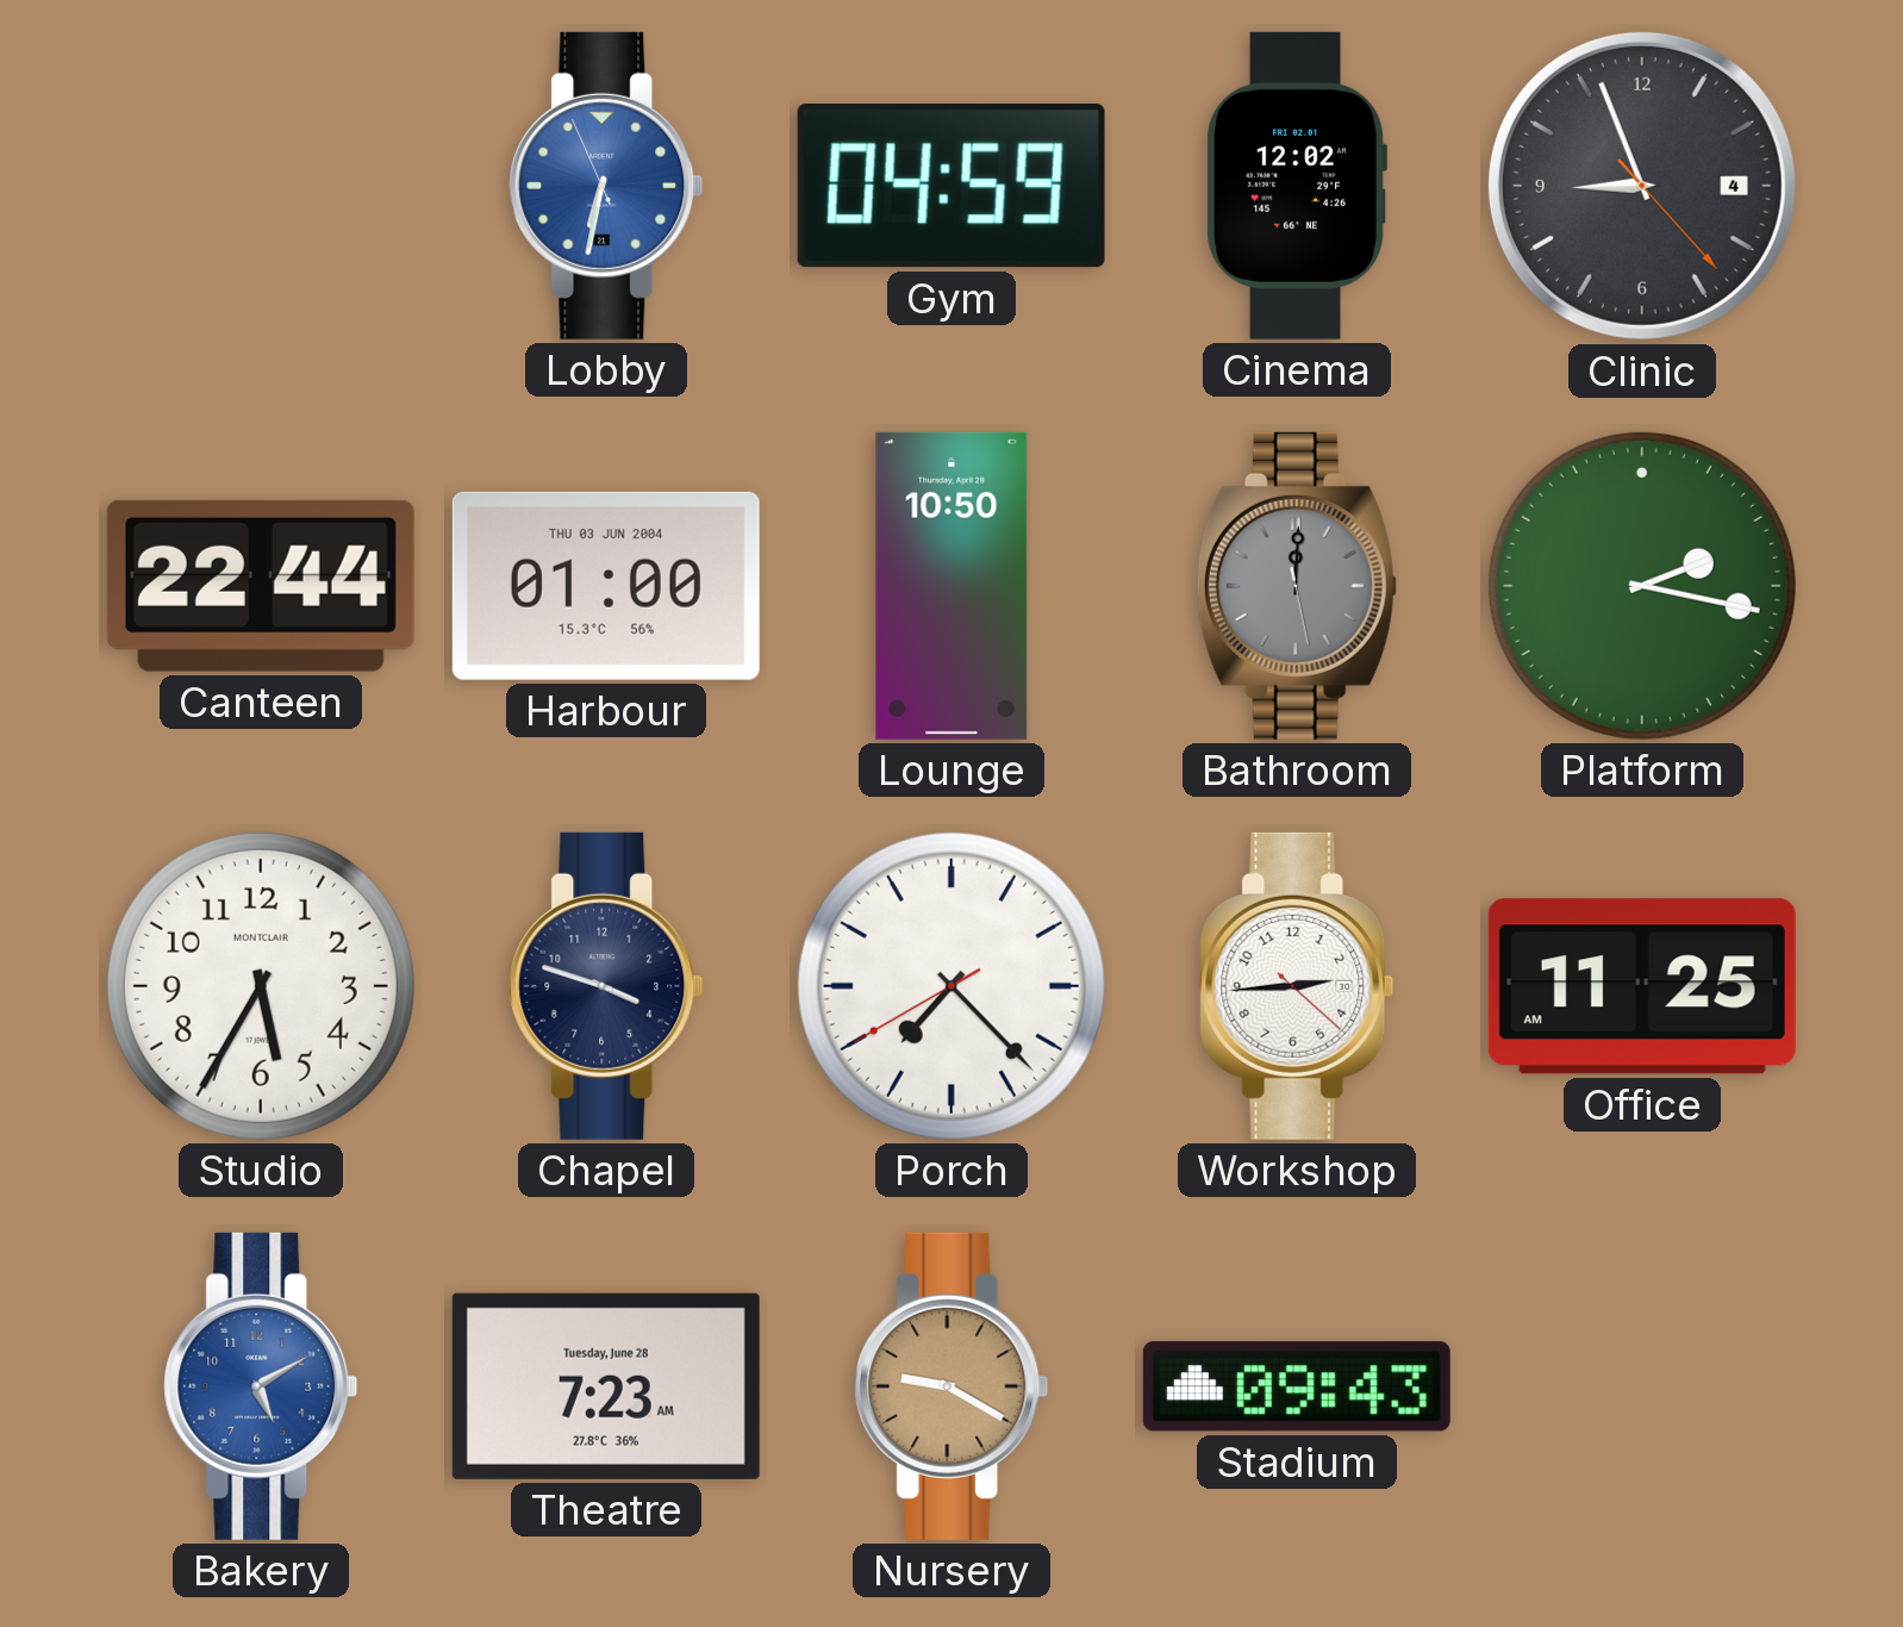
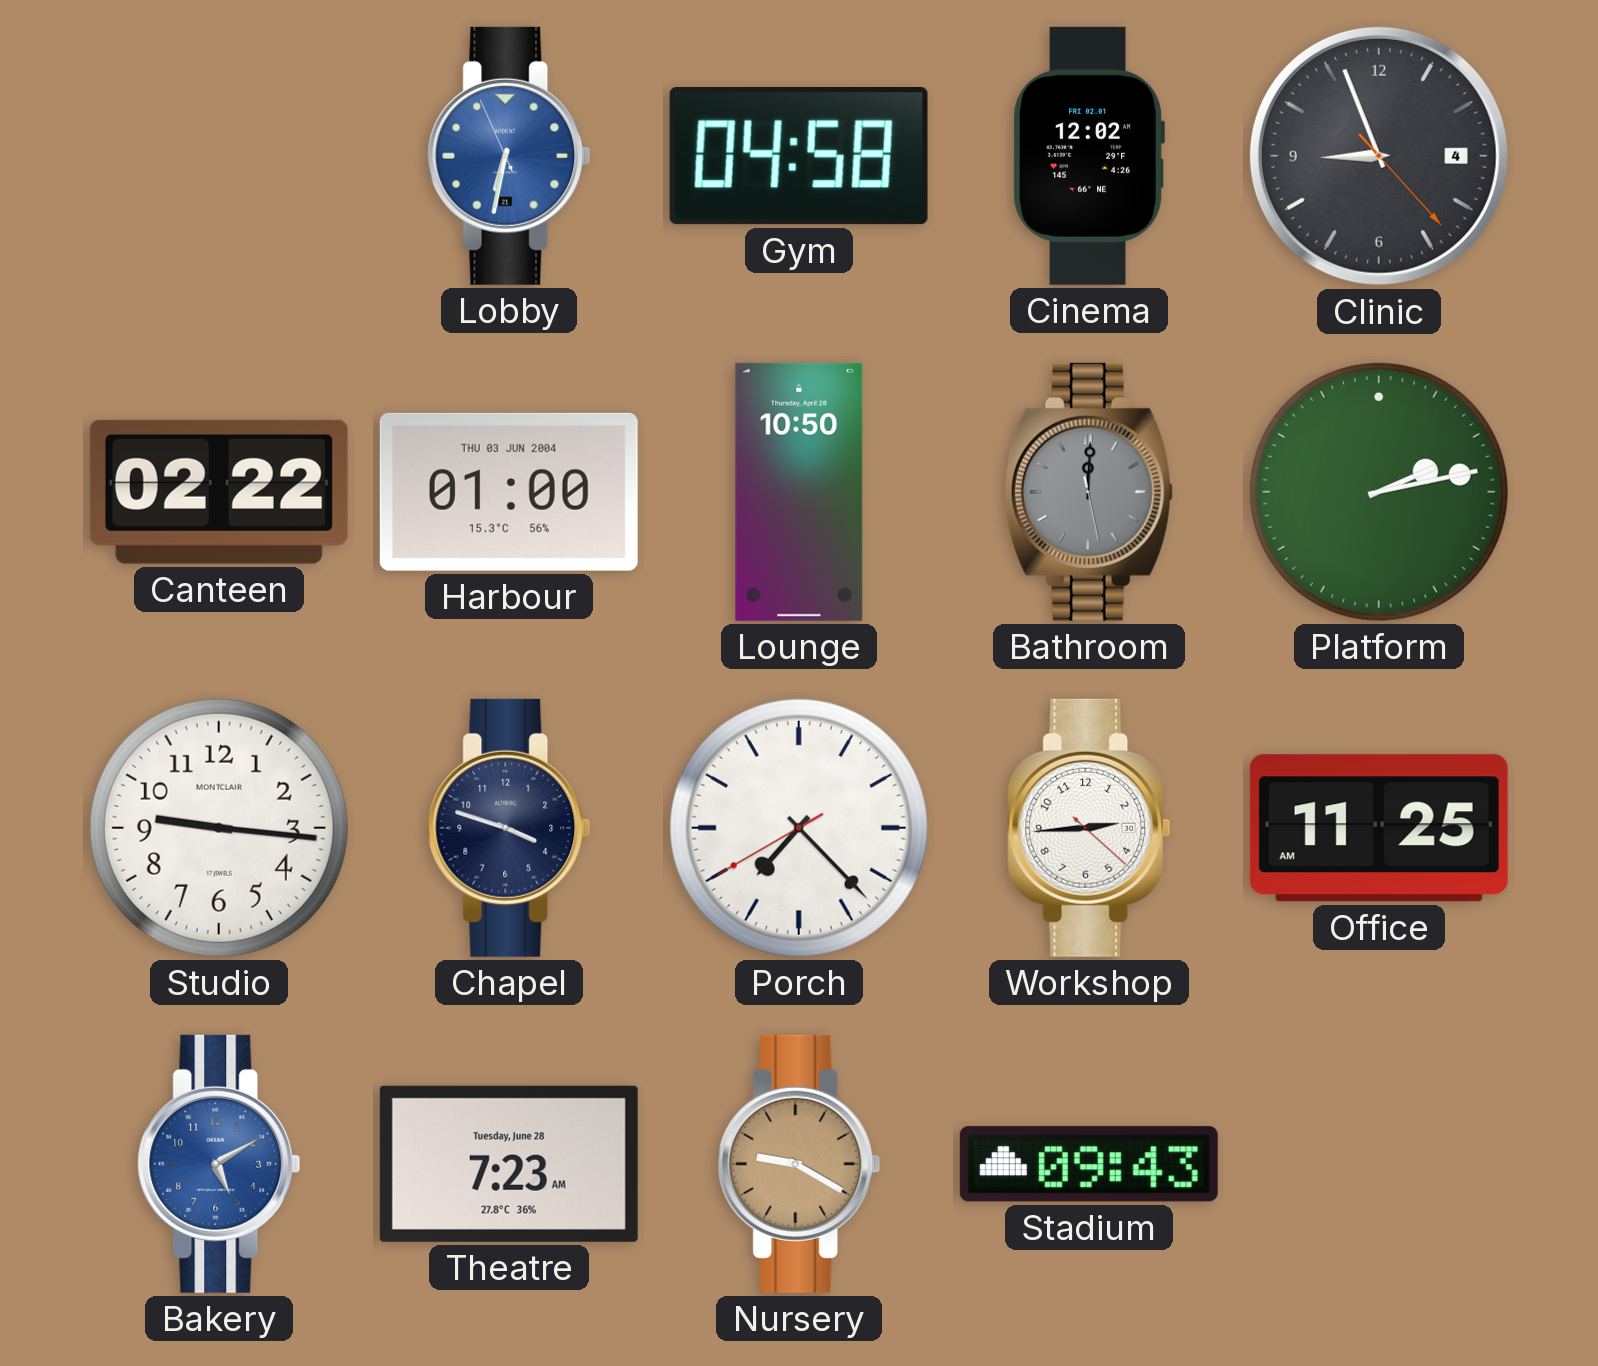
Gym: 04:59 -> 04:58
Canteen: 22:44 -> 02:22
Platform: 2:17 -> 2:13
Studio: 5:35 -> 9:16
